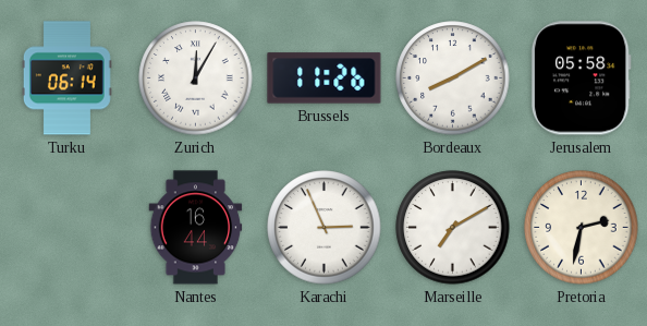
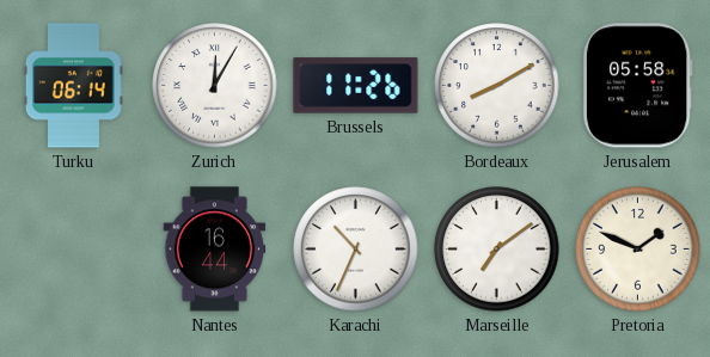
Karachi: 2:56 -> 10:34
Marseille: 7:10 -> 7:09
Pretoria: 2:32 -> 1:49
